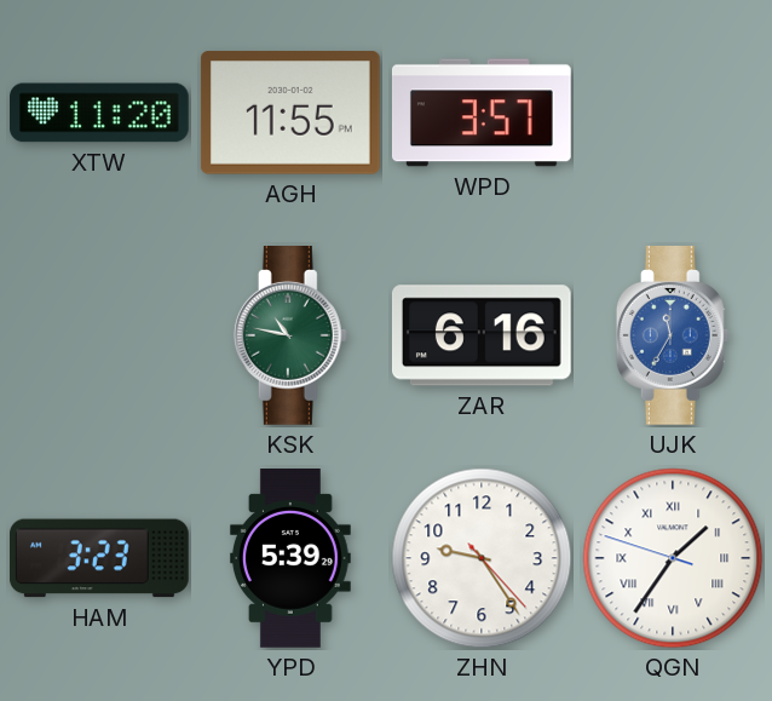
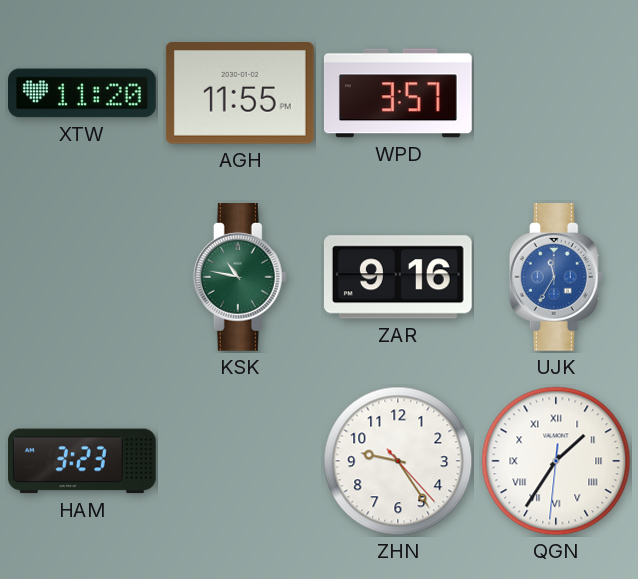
ZAR: 6:16 -> 9:16
YPD: 5:39 -> none
QGN: 1:35:48 -> 1:35:31
